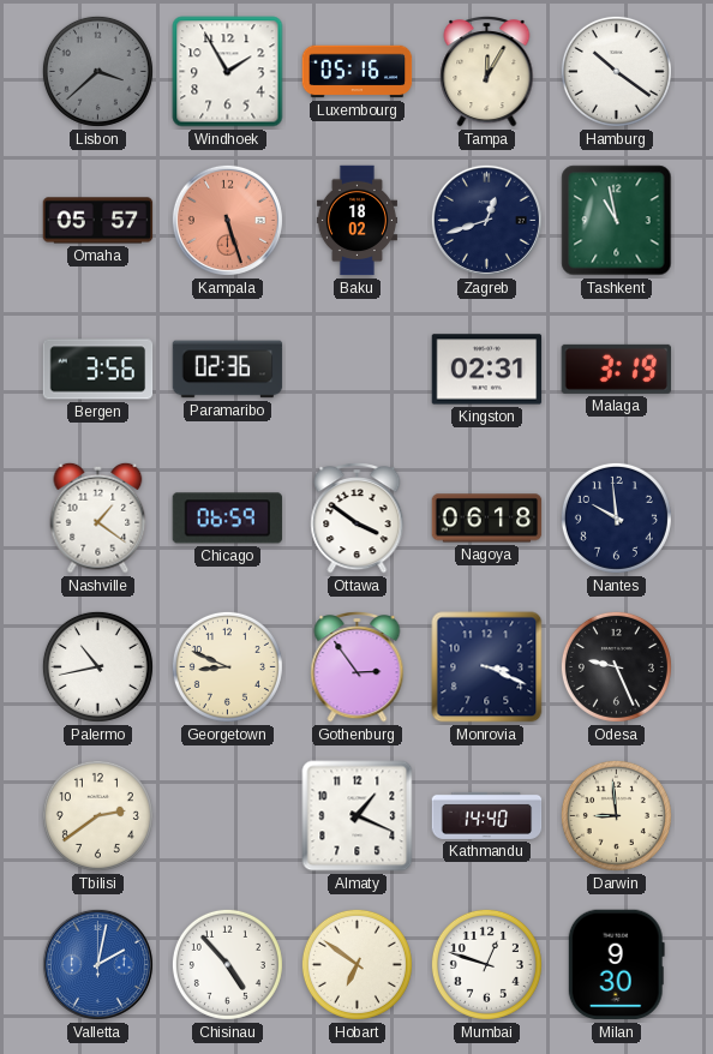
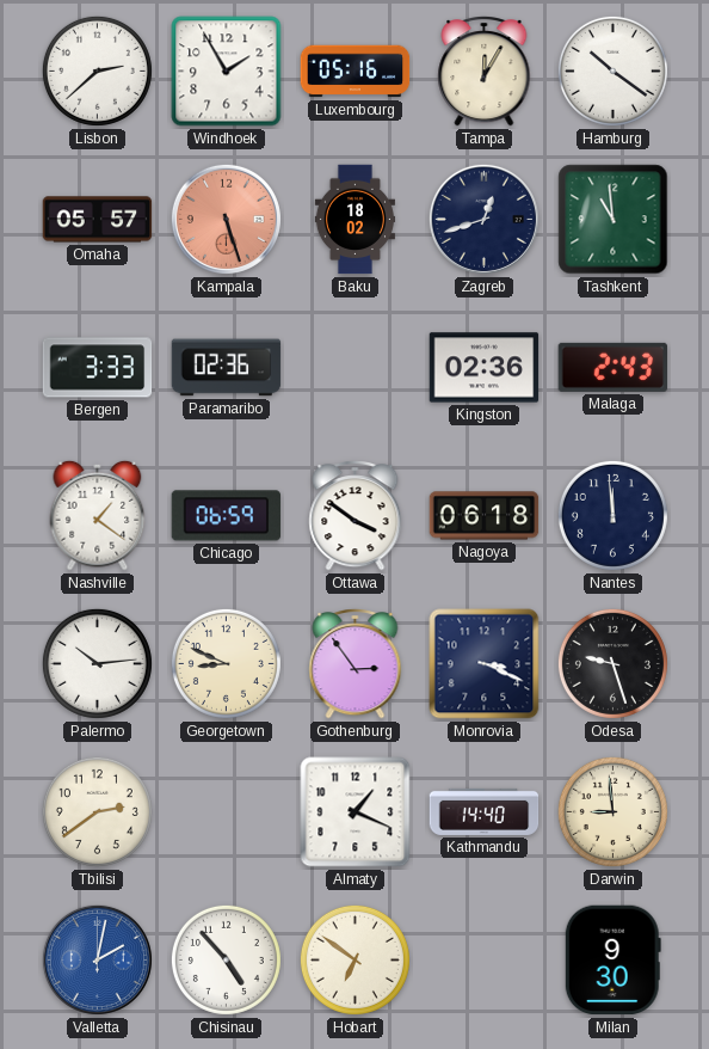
Lisbon: 3:38 -> 2:38
Lisbon dial: grey -> white
Tashkent: 10:58 -> 10:59
Bergen: 3:56 -> 3:33
Kingston: 02:31 -> 02:36
Malaga: 3:19 -> 2:43
Nantes: 9:59 -> 11:59
Palermo: 10:43 -> 10:14
Odesa: 9:26 -> 9:27
Mumbai: 12:48 -> none
